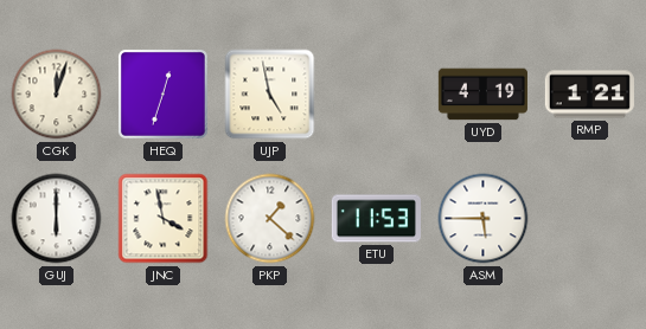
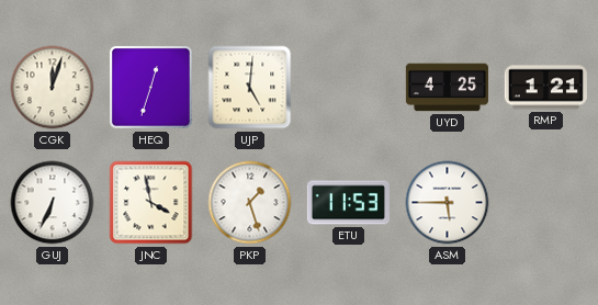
UJP: 4:58 -> 5:01
UYD: 4:19 -> 4:25
GUJ: 6:00 -> 6:34
PKP: 1:22 -> 1:27
